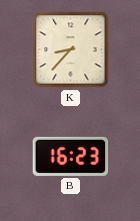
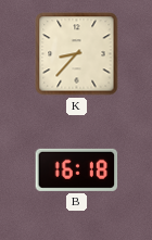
B: 16:23 -> 16:18
